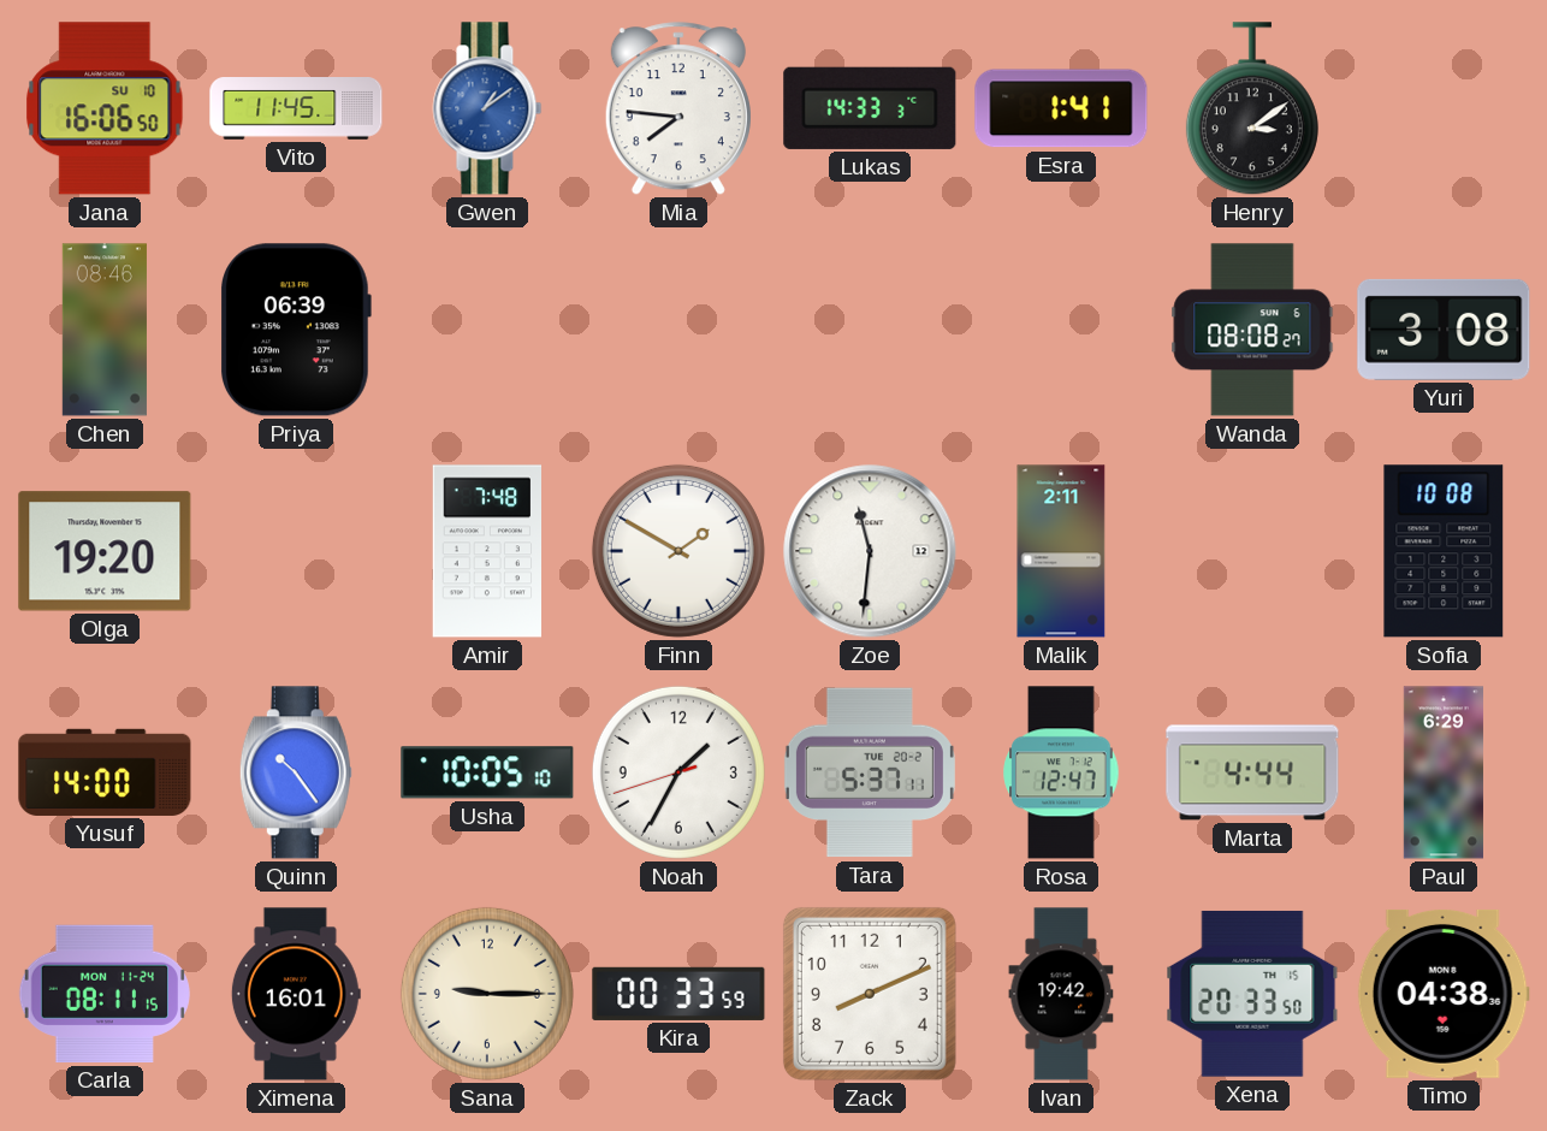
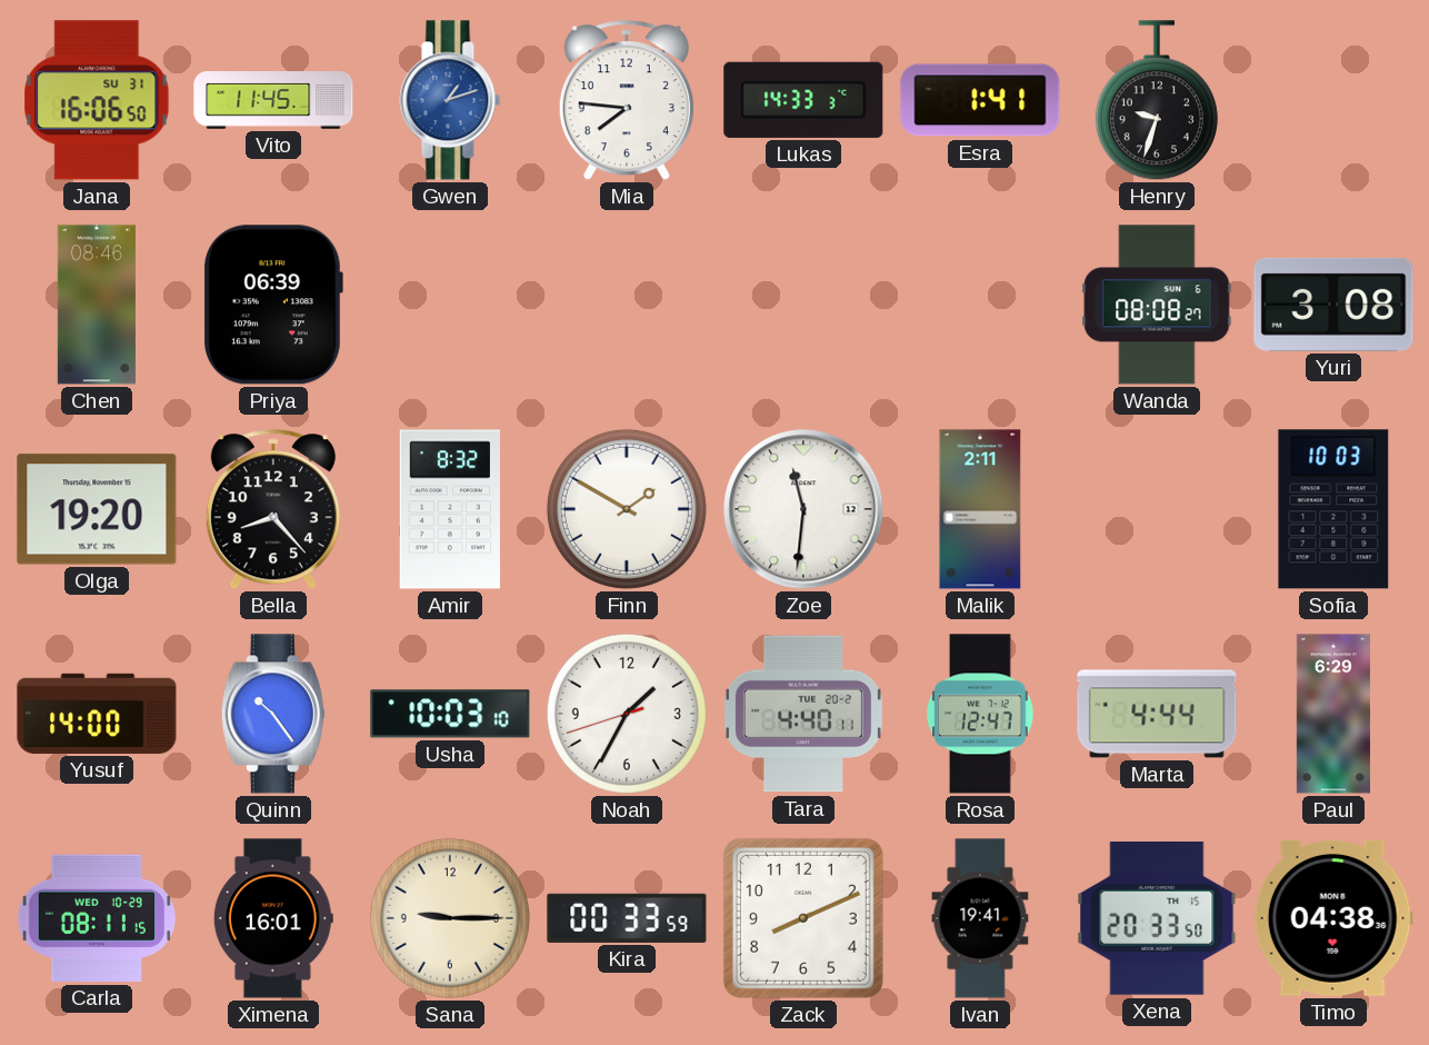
Jana date: SU 10 -> SU 31
Gwen: 1:09 -> 1:12
Henry: 3:09 -> 9:33
Bella: none -> 8:23
Amir: 7:48 -> 8:32
Sofia: 10:08 -> 10:03
Usha: 10:05 -> 10:03
Tara: 5:37 -> 4:40
Carla date: MON 11-24 -> WED 10-29
Ivan: 19:42 -> 19:41
